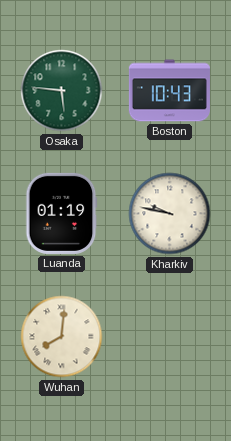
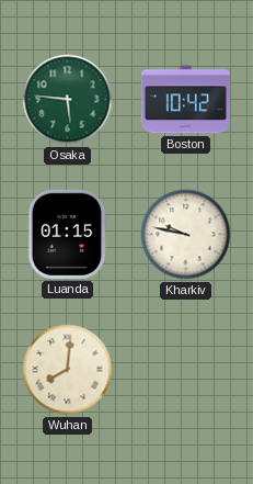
Boston: 10:43 -> 10:42
Luanda: 01:19 -> 01:15
